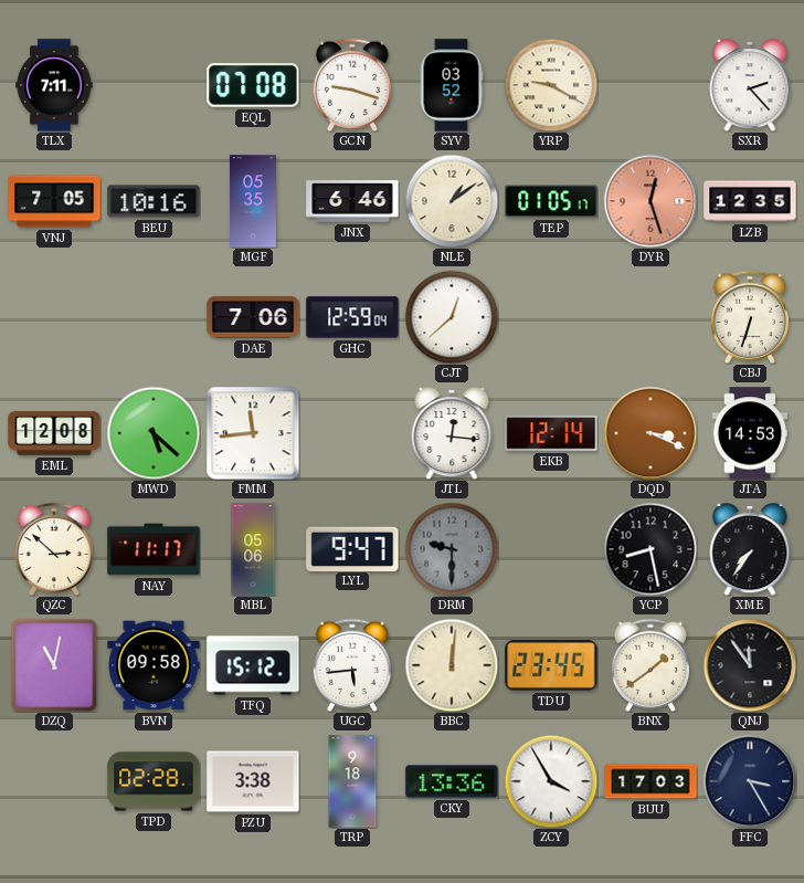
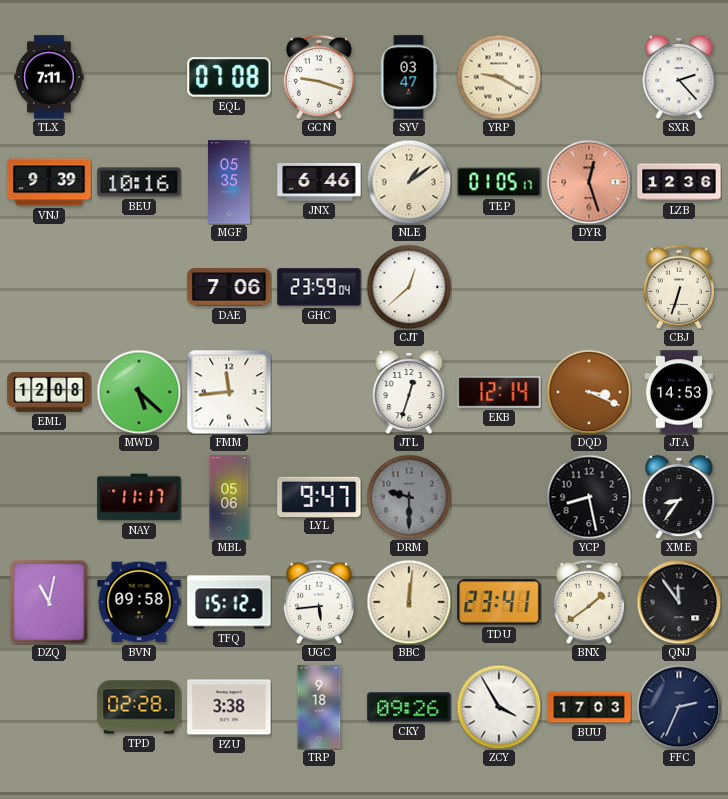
SYV: 03:52 -> 03:47
VNJ: 7:05 -> 9:39
LZB: 12:35 -> 12:36
GHC: 12:59 -> 23:59
JTL: 12:16 -> 12:33
QZC: 2:52 -> none
XME: 7:36 -> 8:36
TDU: 23:45 -> 23:41
CKY: 13:36 -> 09:26
FFC: 3:25 -> 2:34
